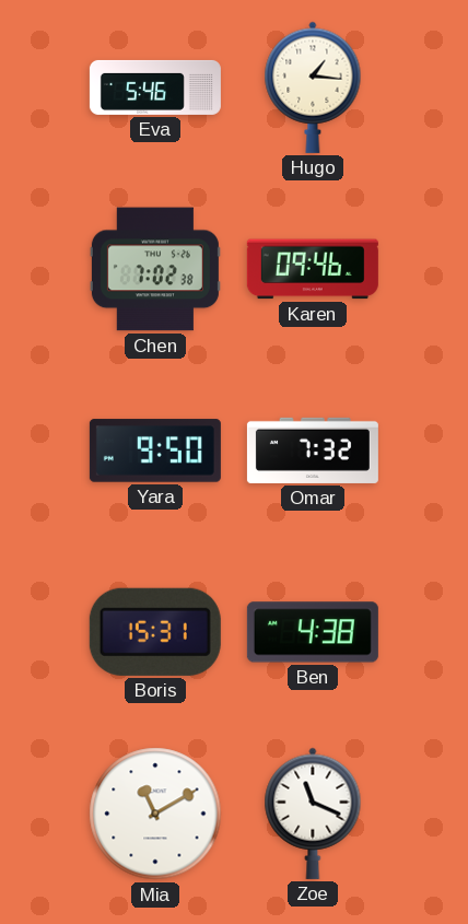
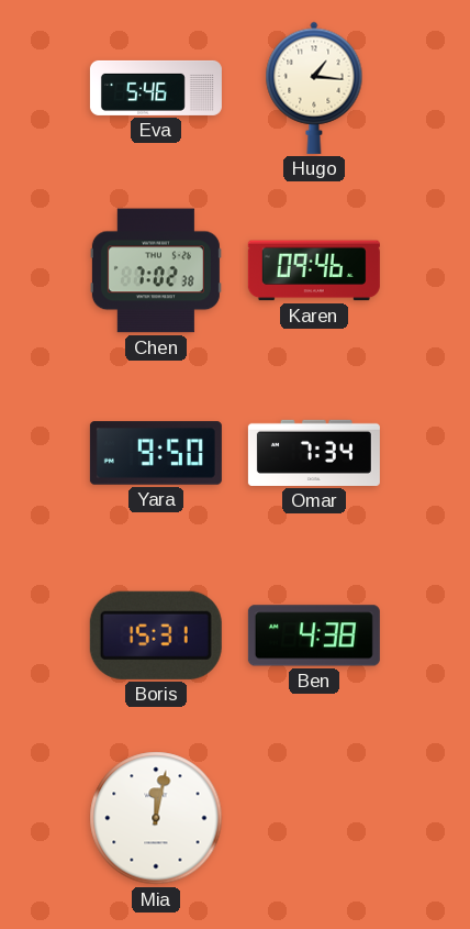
Omar: 7:32 -> 7:34
Mia: 11:10 -> 12:02
Zoe: 11:19 -> none
